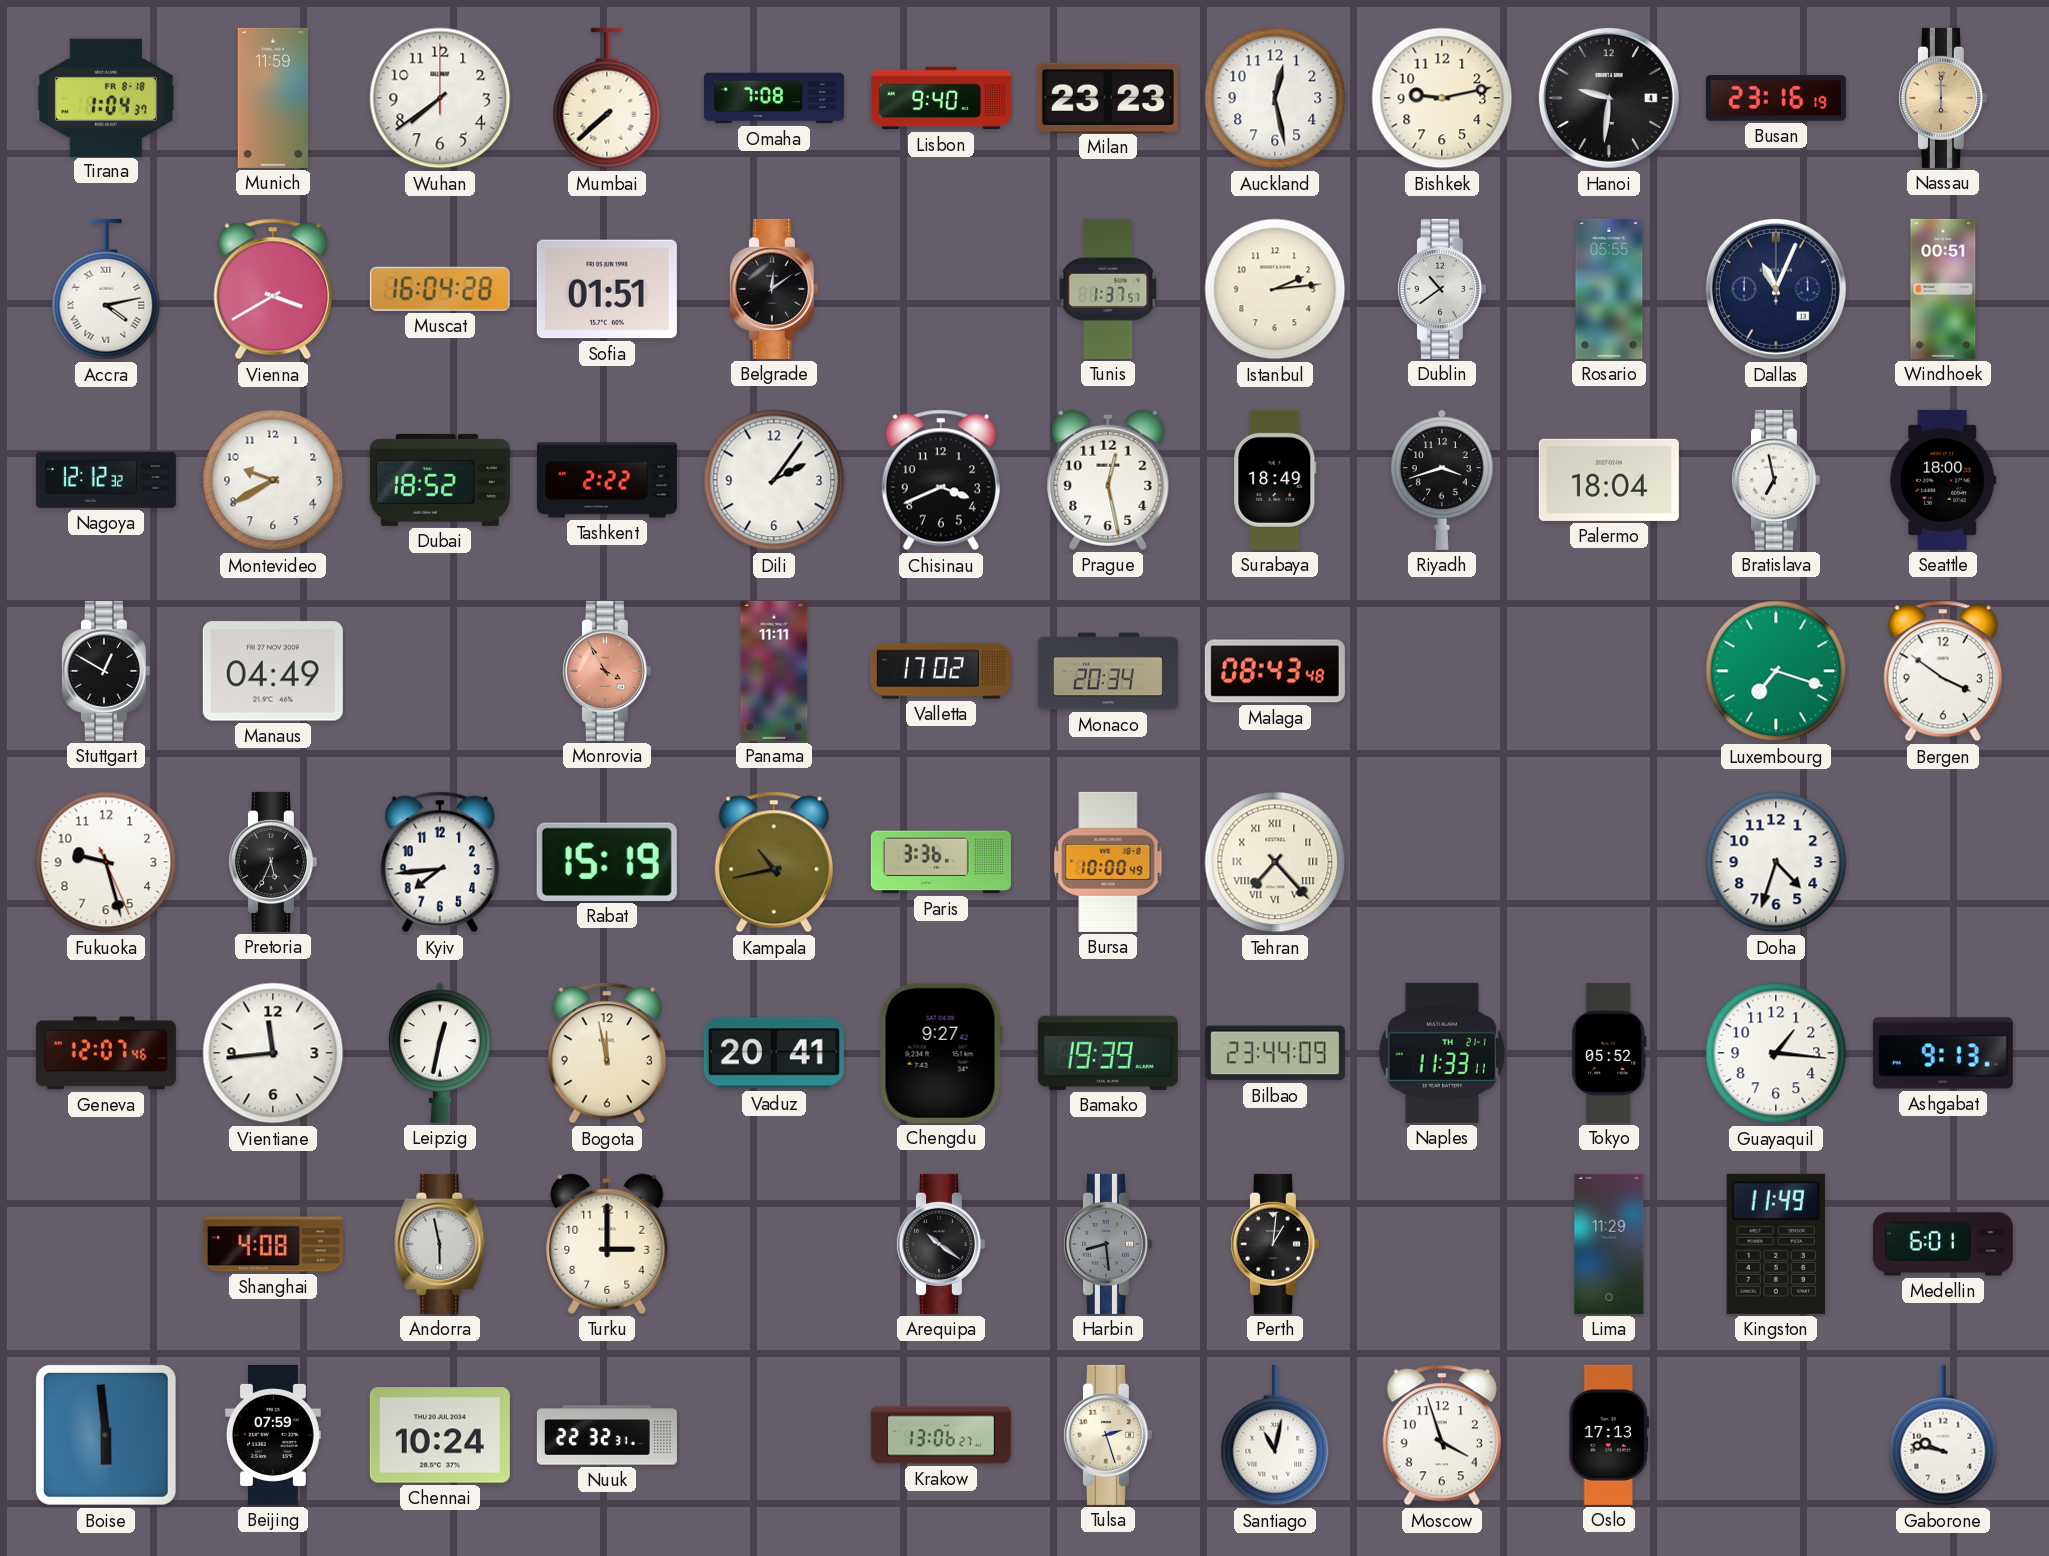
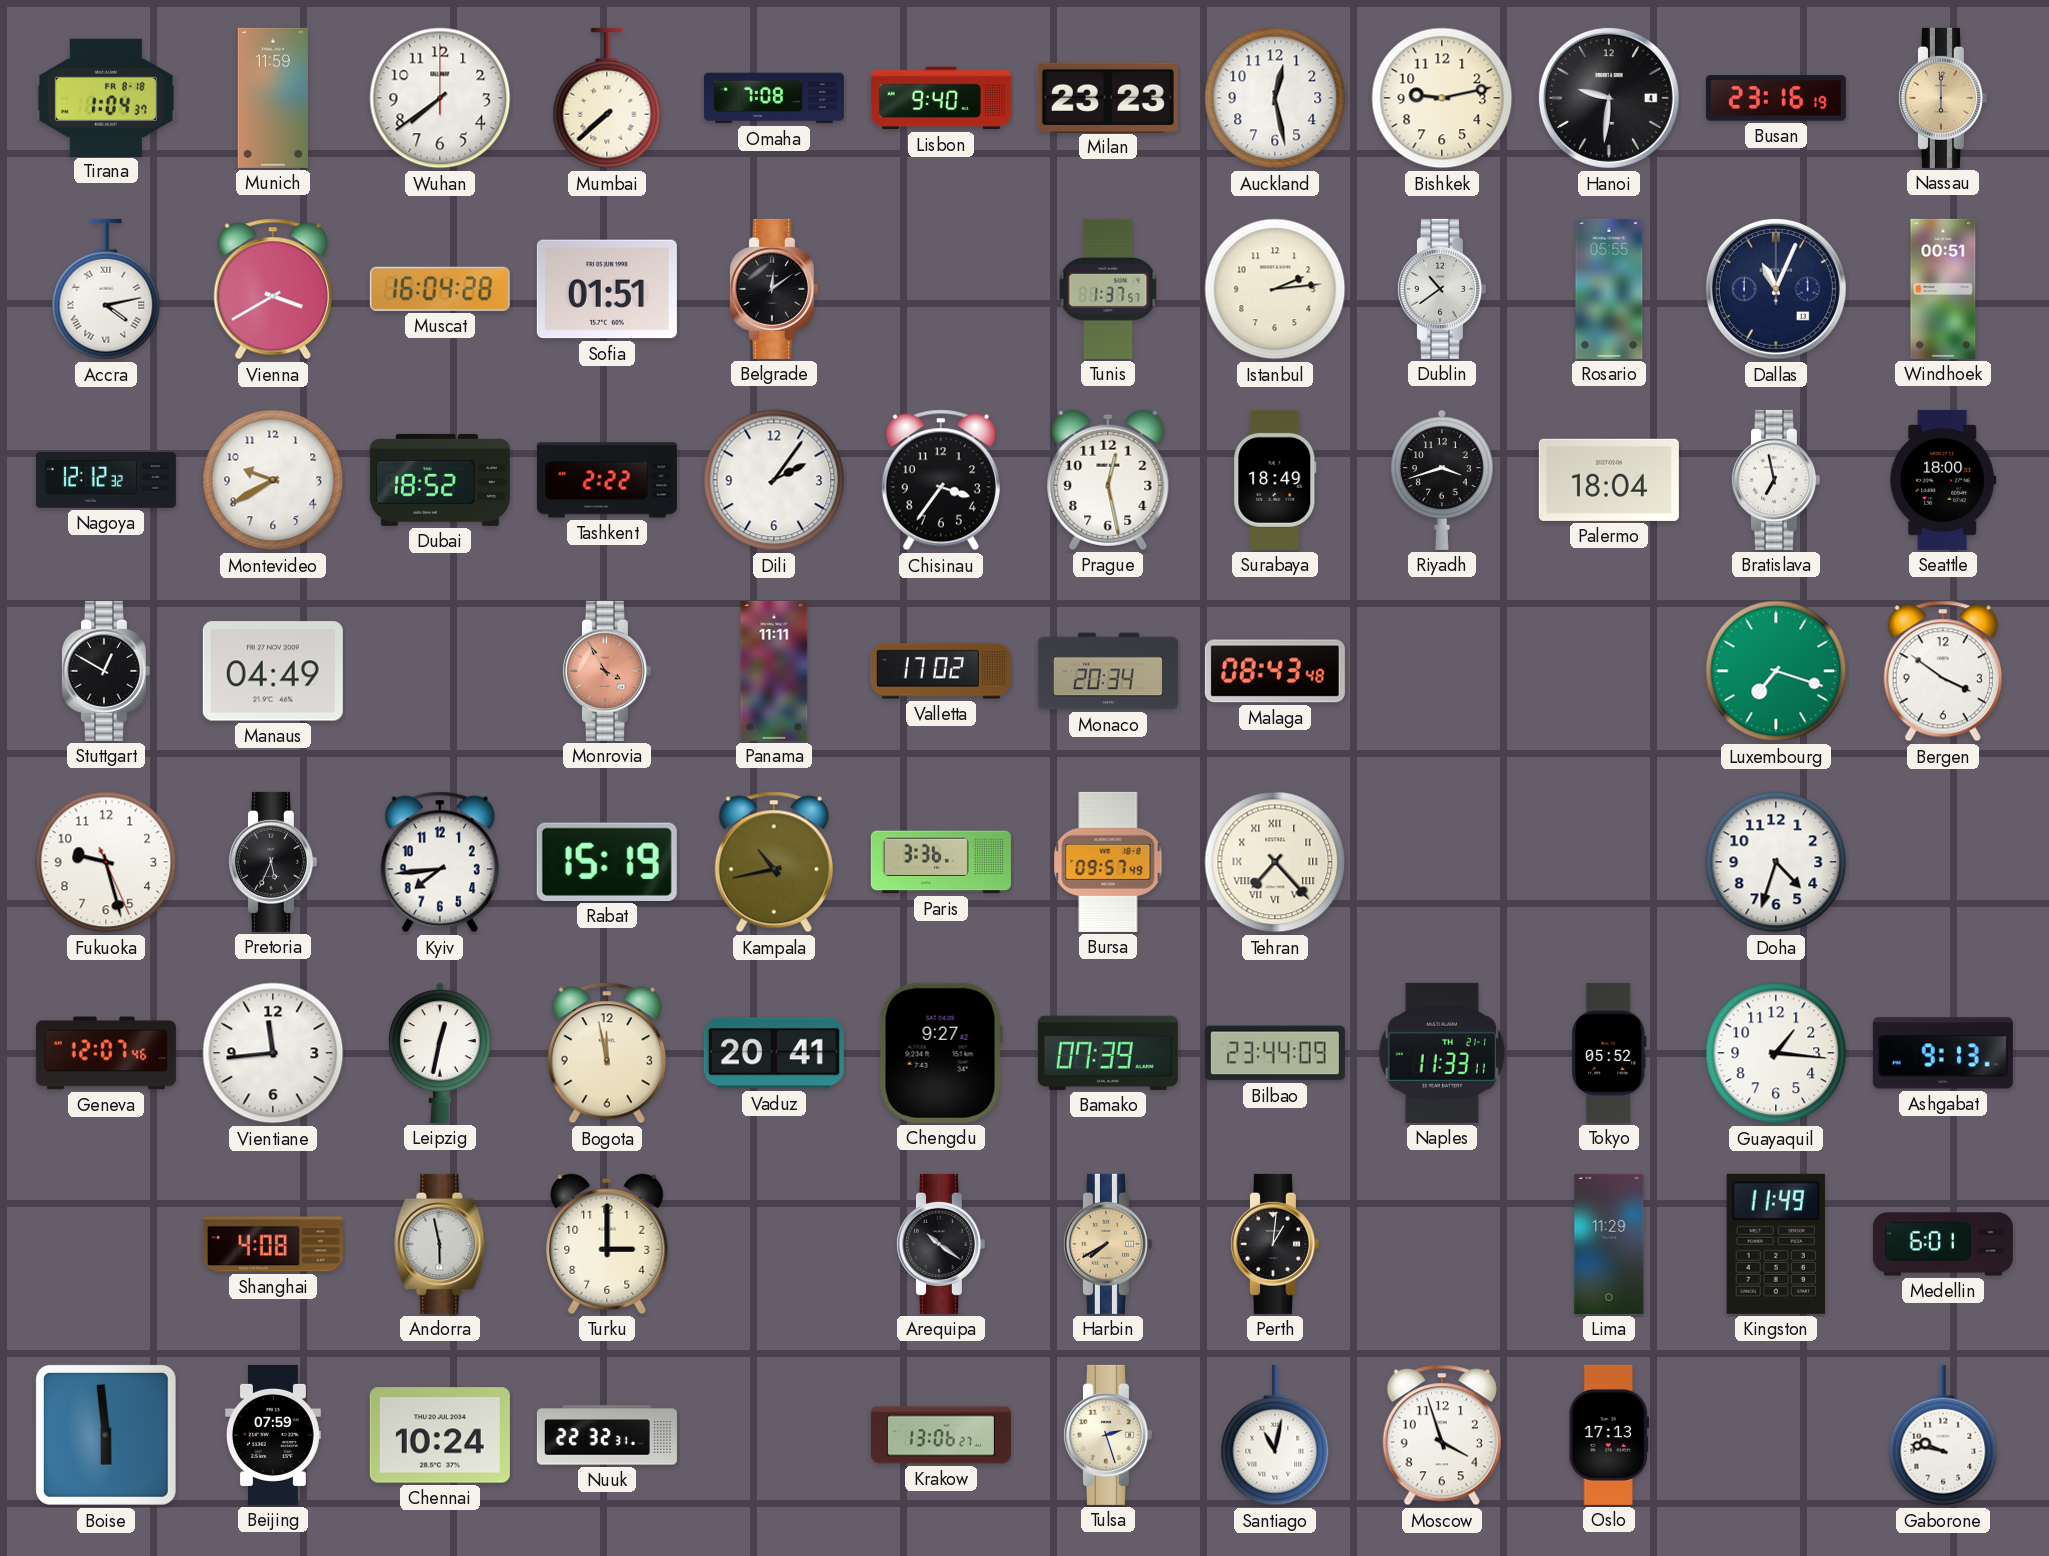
Chisinau: 3:41 -> 3:36
Bursa: 10:00 -> 09:57
Bamako: 19:39 -> 07:39
Harbin: 8:29 -> 7:40
Harbin dial: grey -> champagne
